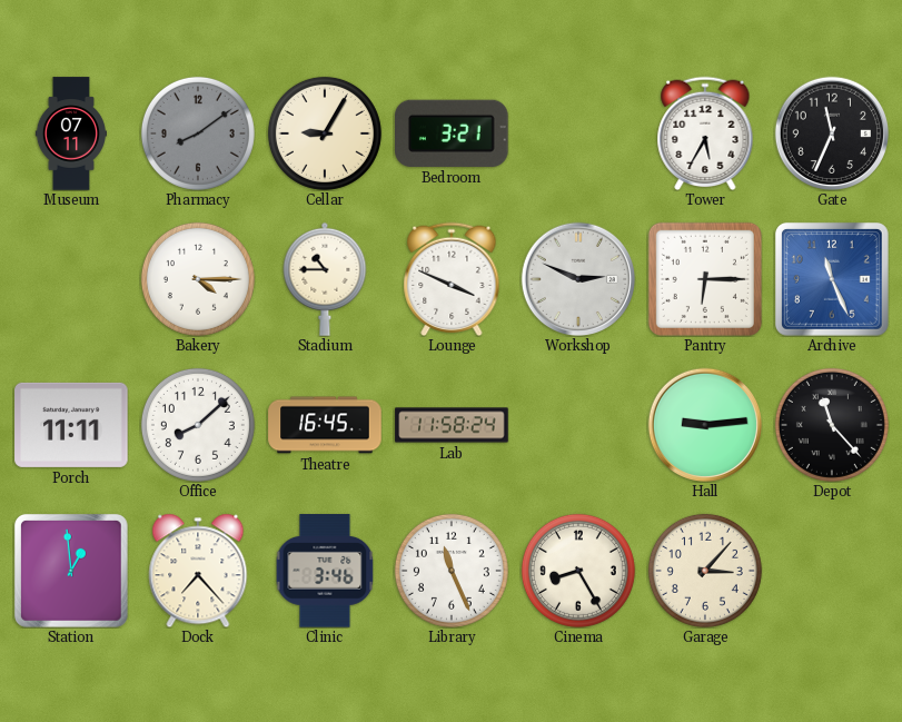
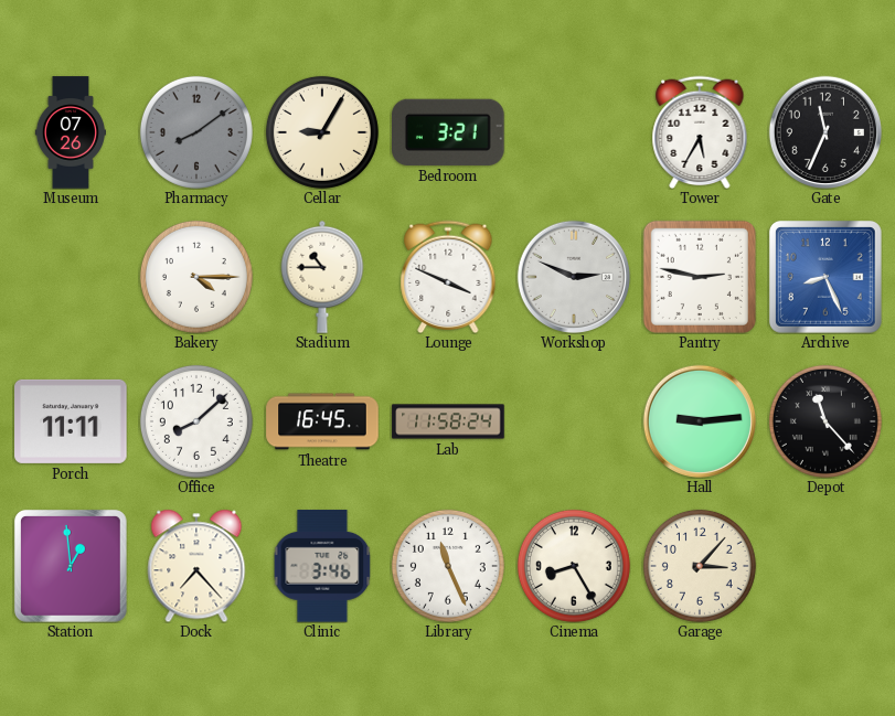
Museum: 07:11 -> 07:26
Pantry: 6:15 -> 2:47
Archive: 11:26 -> 8:26
